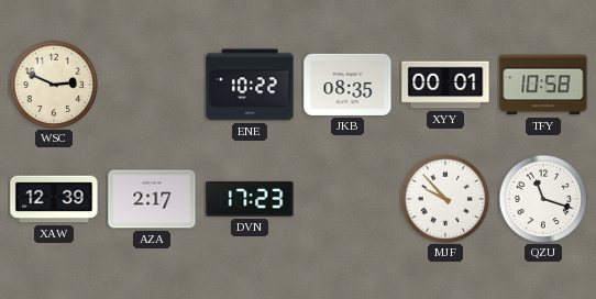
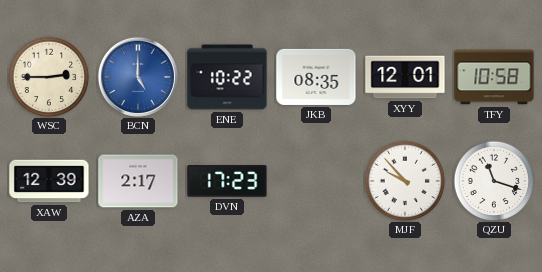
WSC: 2:49 -> 2:45
BCN: none -> 5:00
XYY: 00:01 -> 12:01
